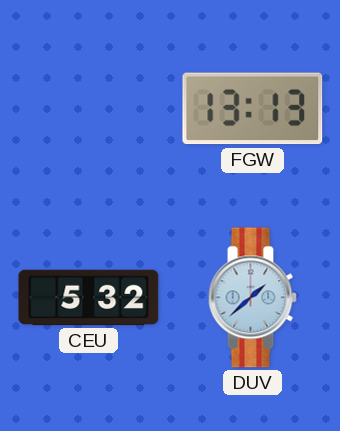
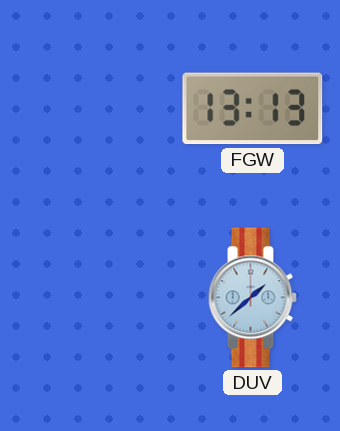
CEU: 5:32 -> none
